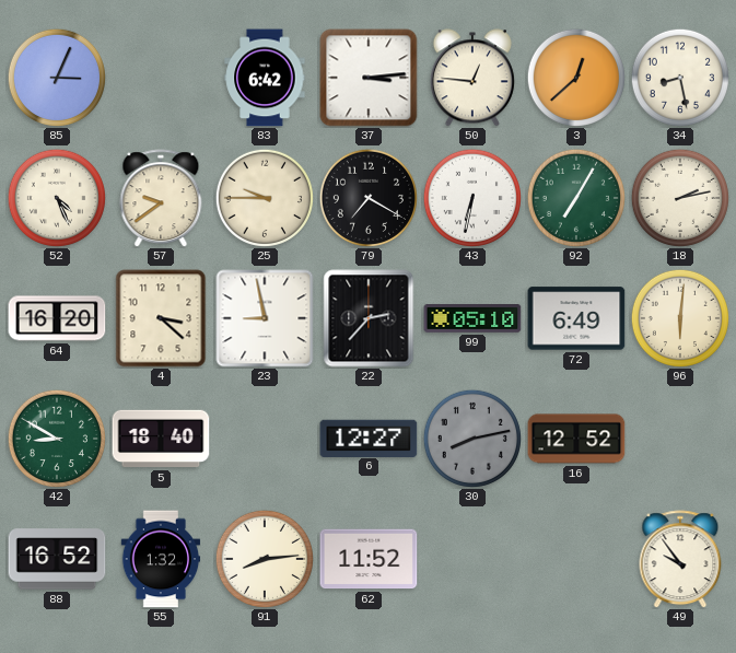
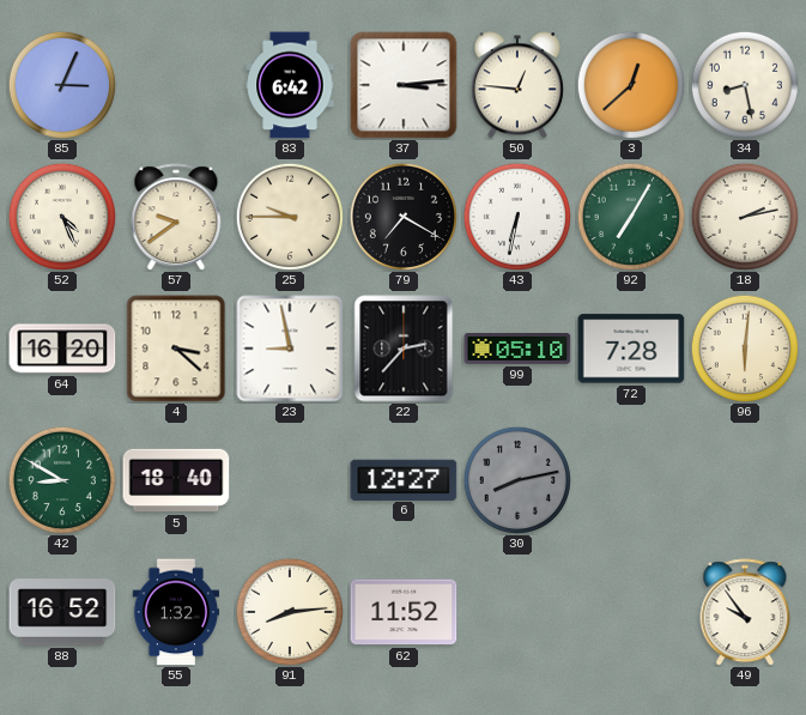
72: 6:49 -> 7:28
16: 12:52 -> none
